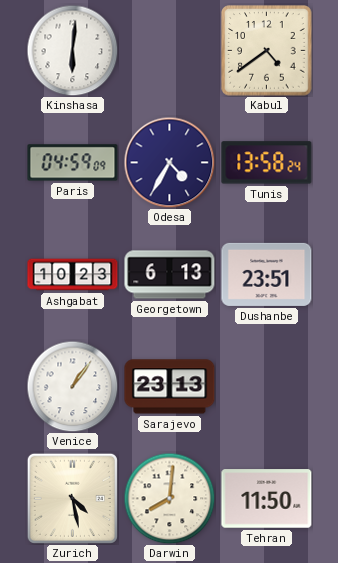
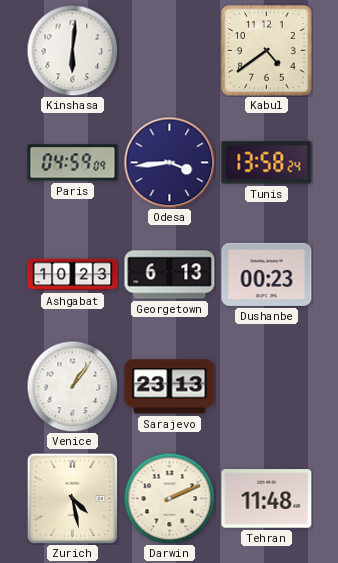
Odesa: 4:35 -> 3:44
Dushanbe: 23:51 -> 00:23
Darwin: 8:01 -> 2:11
Tehran: 11:50 -> 11:48
